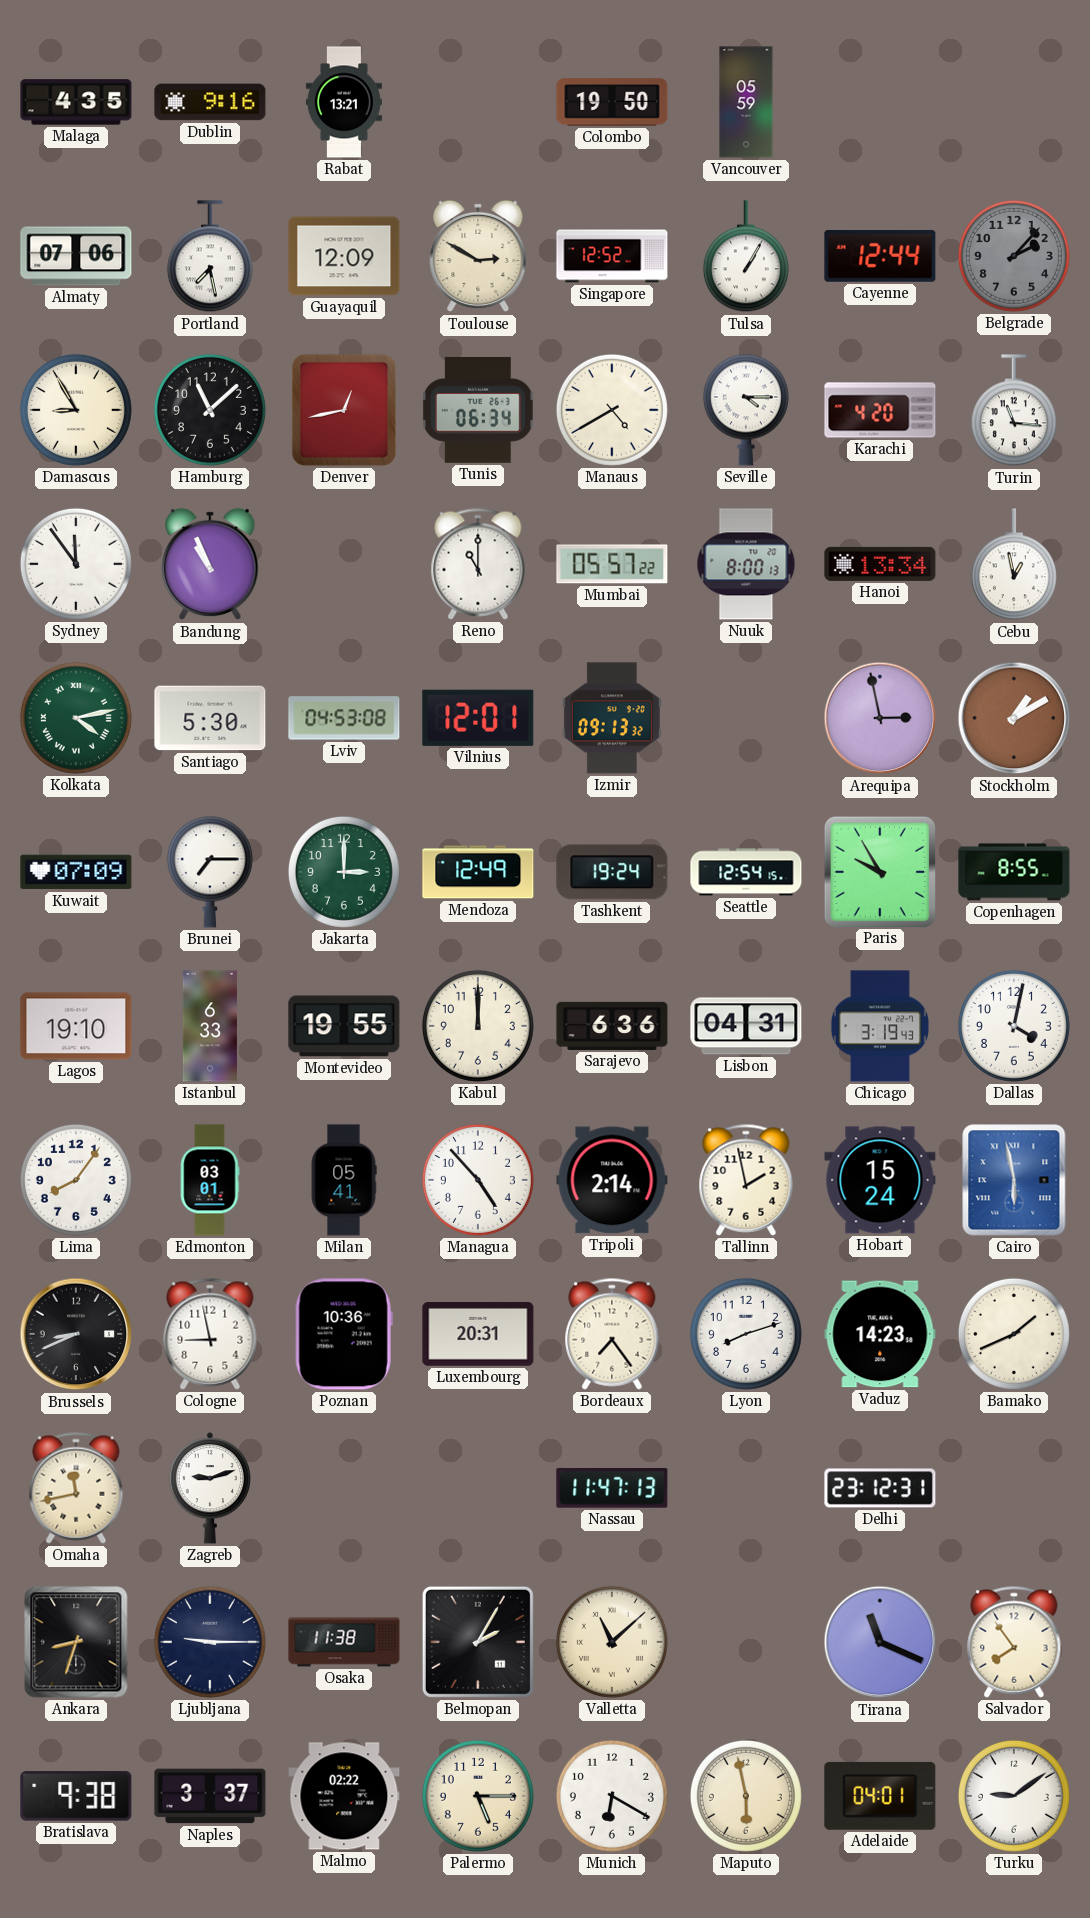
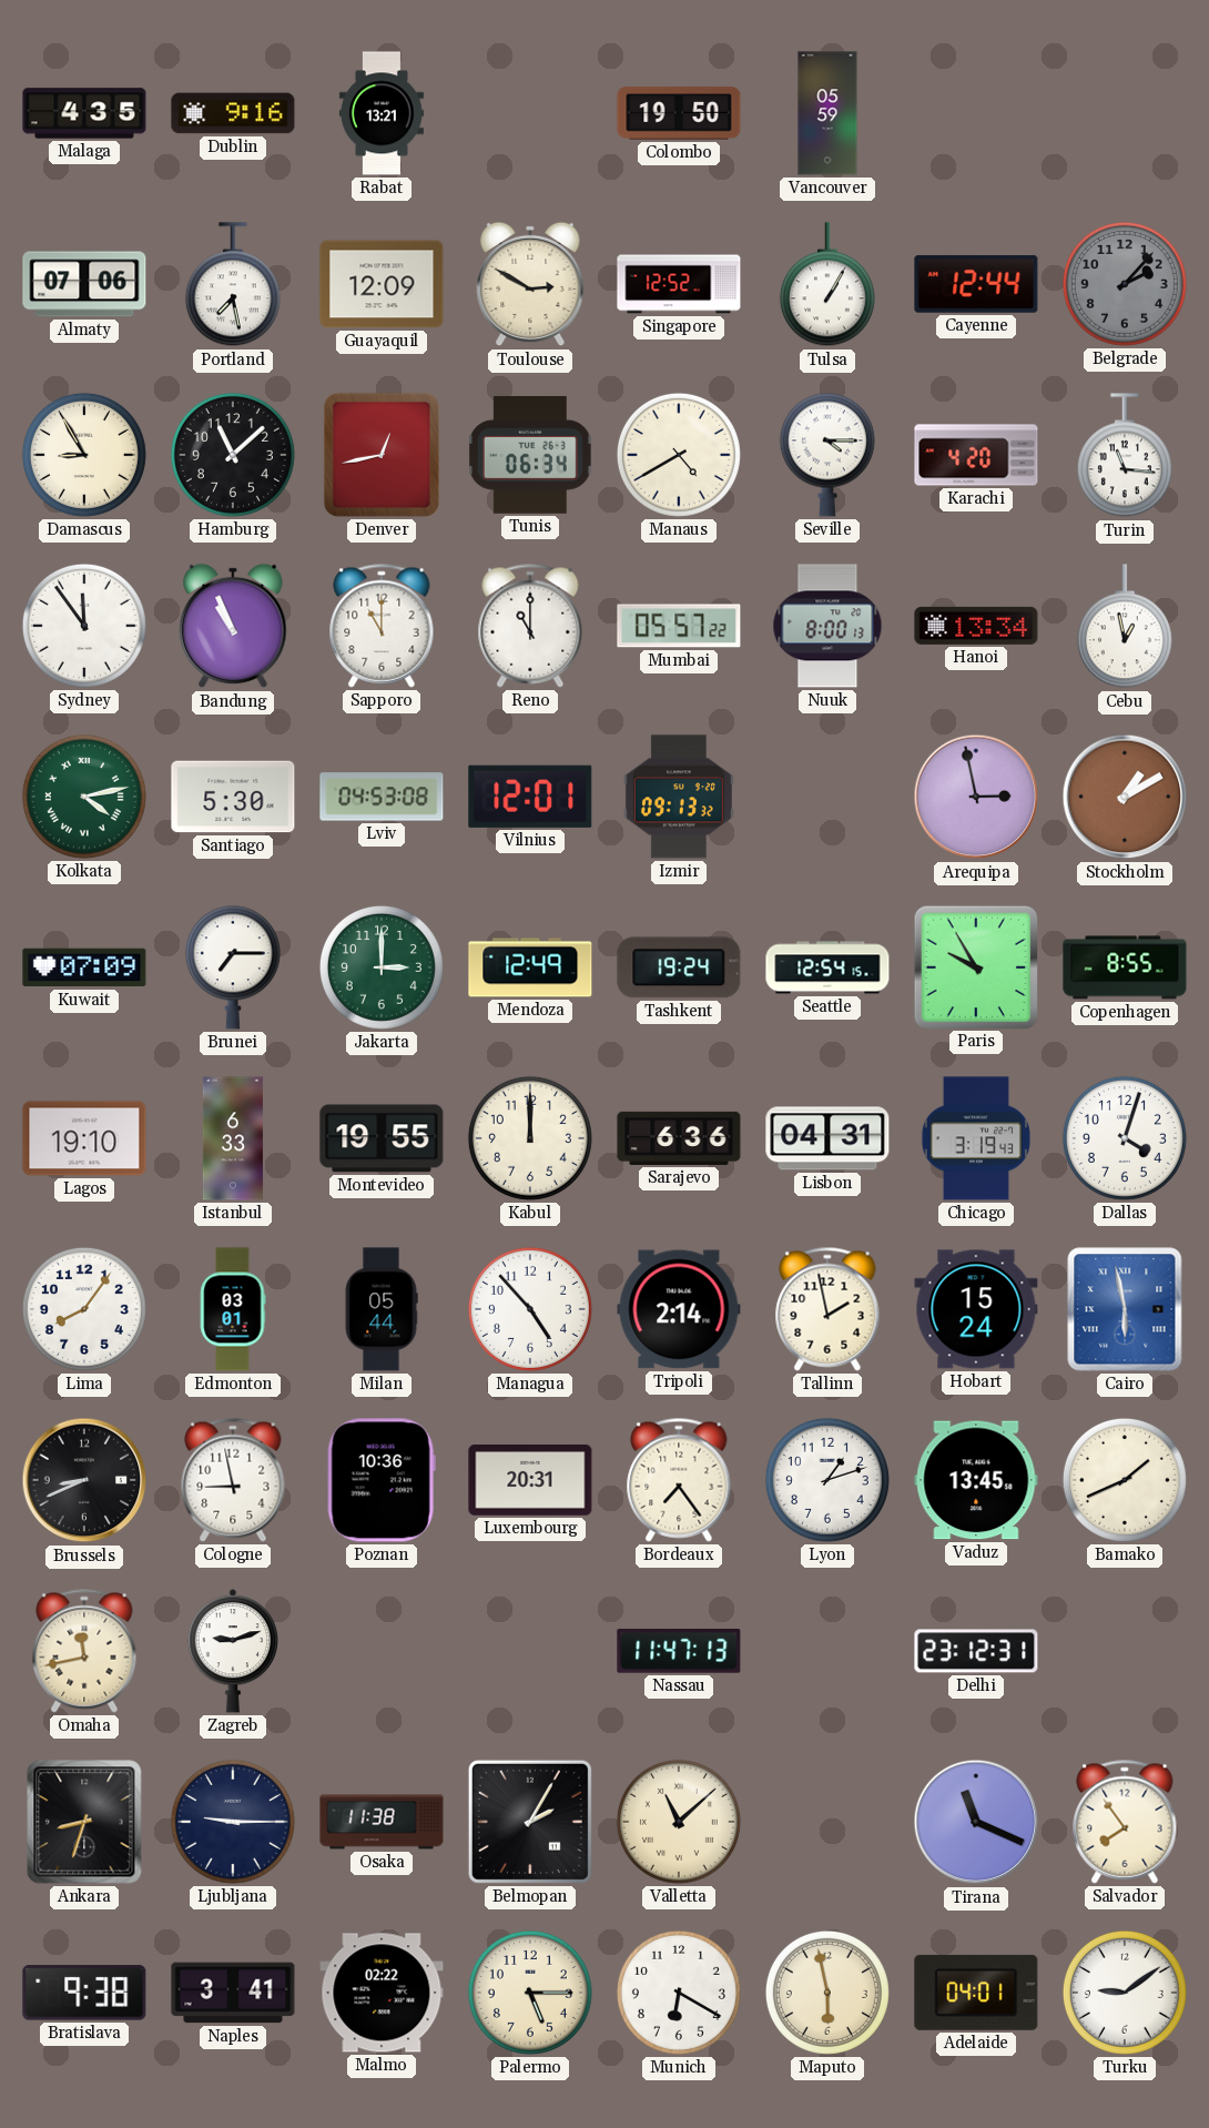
Sapporo: none -> 11:00
Dallas: 4:02 -> 4:03
Milan: 05:41 -> 05:44
Lyon: 8:12 -> 1:12
Vaduz: 14:23 -> 13:45
Naples: 3:37 -> 3:41
